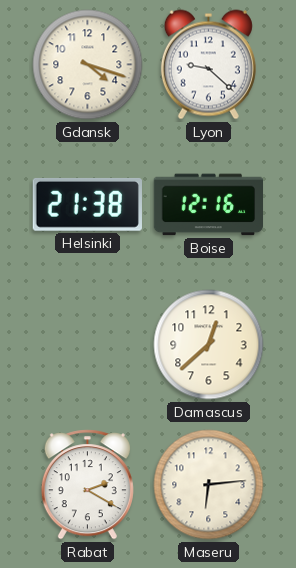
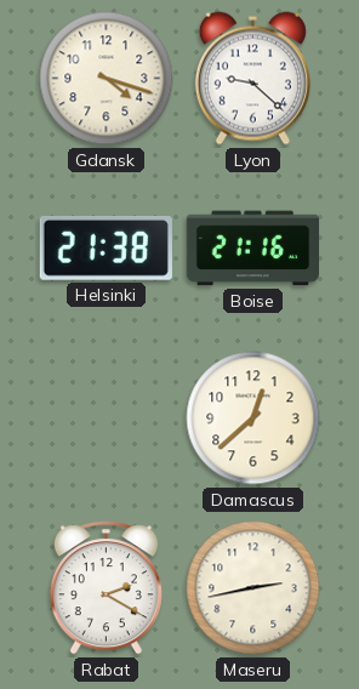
Boise: 12:16 -> 21:16
Maseru: 6:14 -> 2:43
